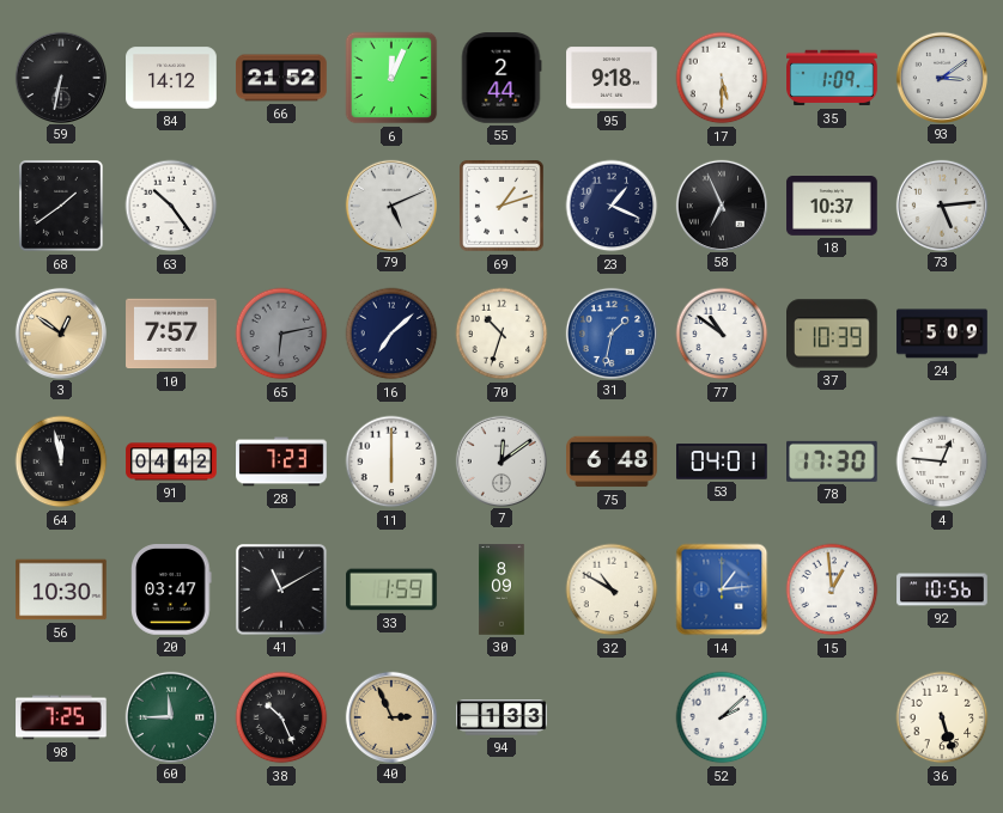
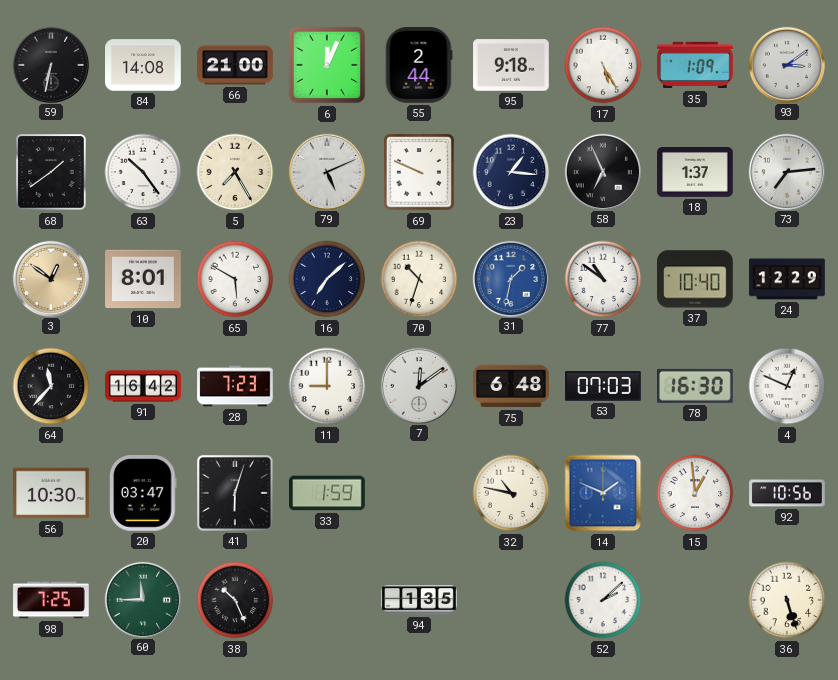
84: 14:12 -> 14:08
66: 21:52 -> 21:00
17: 5:30 -> 5:25
5: none -> 7:25
69: 1:12 -> 9:49
23: 1:19 -> 1:16
18: 10:37 -> 1:37
73: 5:14 -> 7:14
10: 7:57 -> 8:01
65: 6:13 -> 5:50
65 dial: grey -> white
37: 10:39 -> 10:40
24: 5:09 -> 12:29
64: 11:58 -> 11:37
91: 04:42 -> 16:42
11: 6:00 -> 9:00
53: 04:01 -> 07:03
78: 17:30 -> 16:30
4: 12:46 -> 12:49
41: 11:10 -> 6:03
30: 8:09 -> none
32: 10:50 -> 10:47
14: 1:14 -> 1:49
40: 2:56 -> none
94: 1:33 -> 1:35
